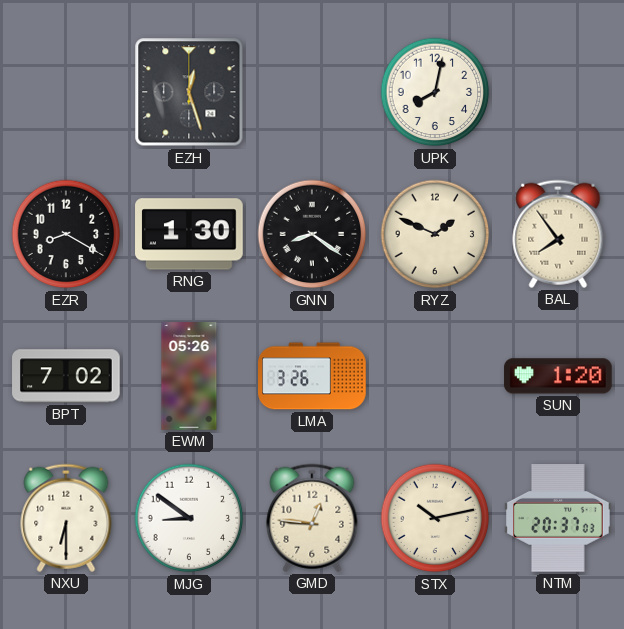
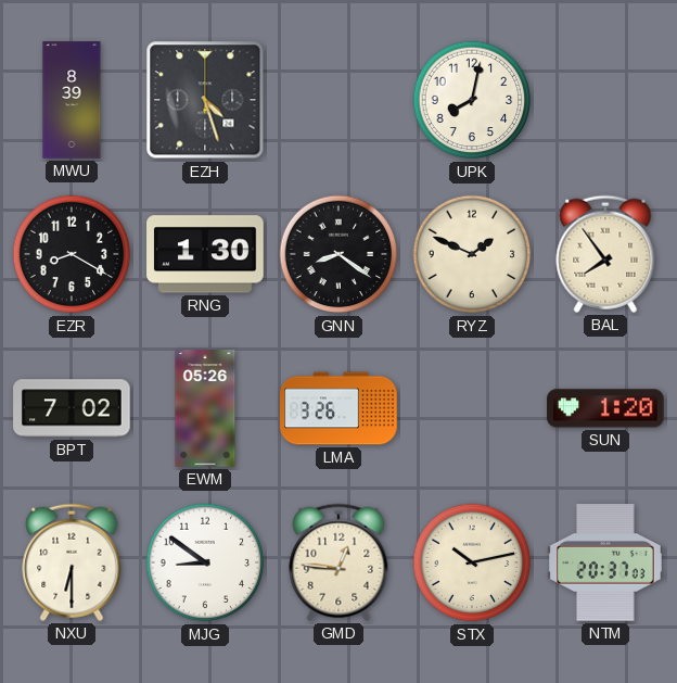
MWU: none -> 8:39
EZH: 12:27 -> 4:27
